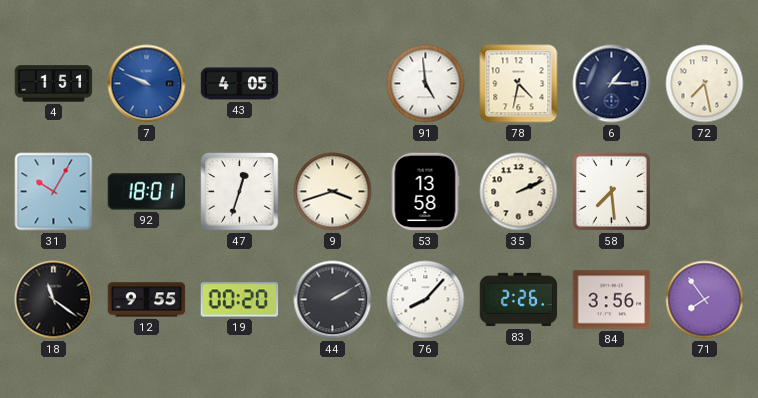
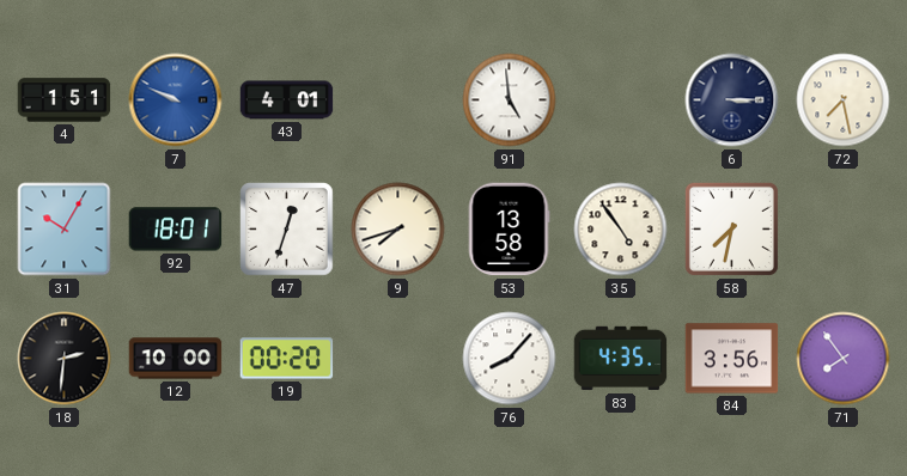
43: 4:05 -> 4:01
78: 4:32 -> none
6: 1:15 -> 3:15
9: 3:42 -> 7:42
35: 2:11 -> 4:54
58: 7:29 -> 7:32
18: 11:21 -> 2:31
12: 9:55 -> 10:00
44: 2:10 -> none
83: 2:26 -> 4:35
